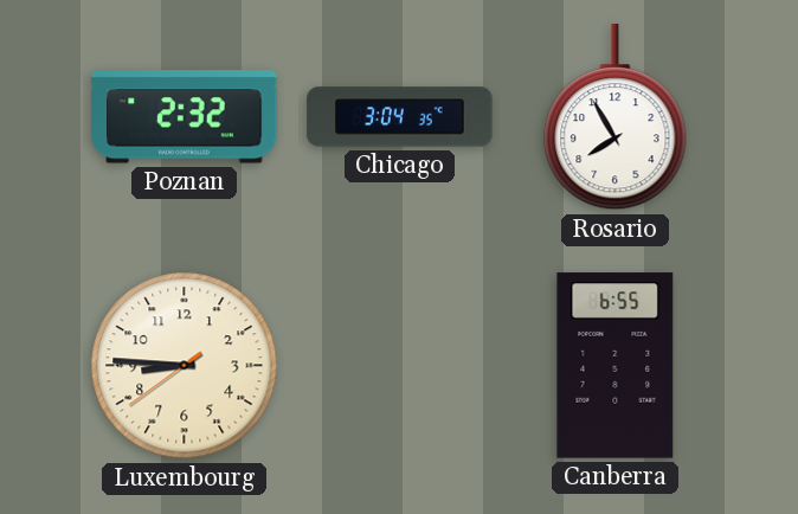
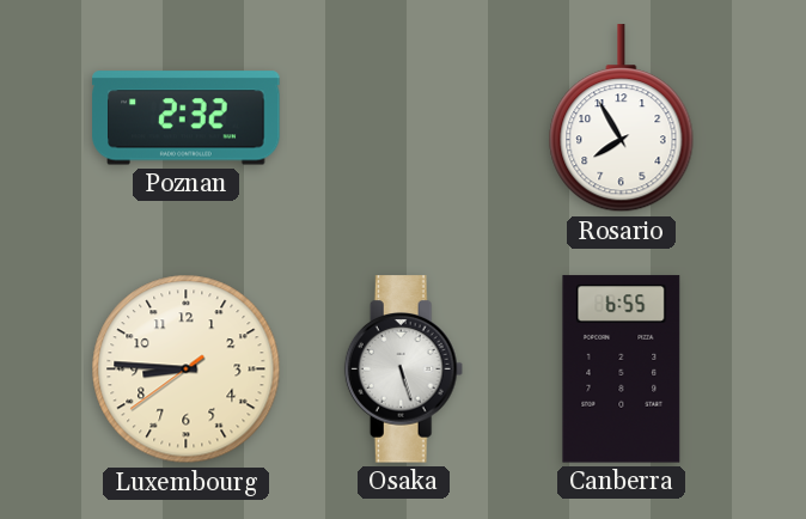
Chicago: 3:04 -> none
Osaka: none -> 5:27
